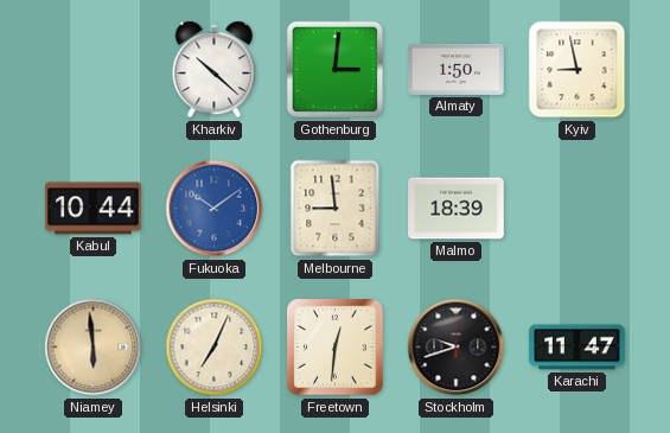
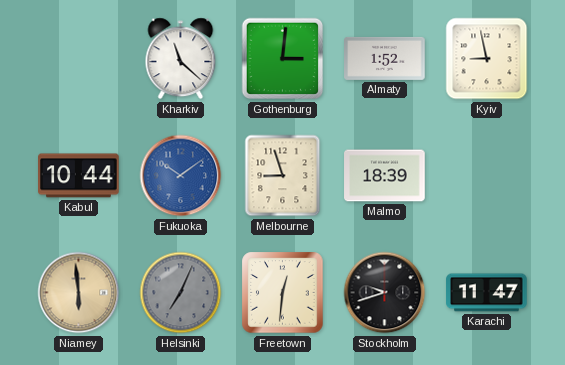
Kharkiv: 10:22 -> 11:22
Almaty: 1:50 -> 1:52
Melbourne: 8:59 -> 8:57
Helsinki dial: cream -> grey
